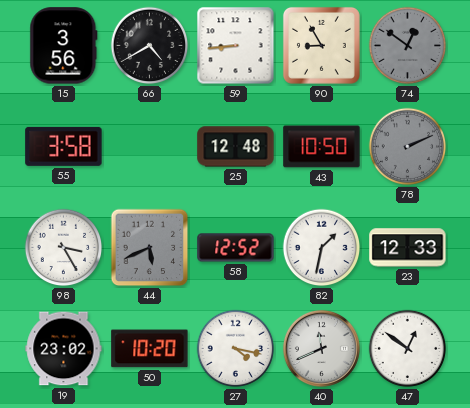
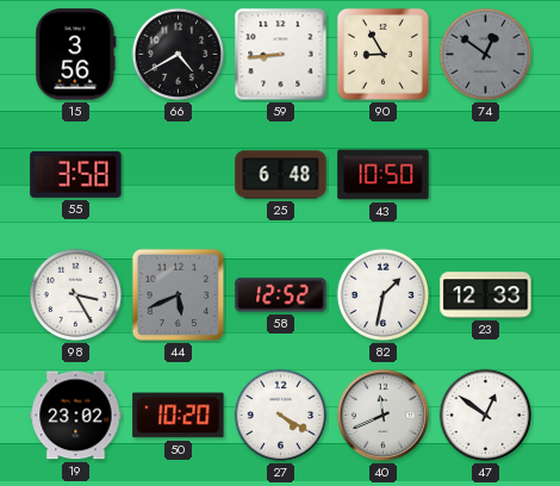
25: 12:48 -> 6:48
78: 2:11 -> none
27: 4:17 -> 4:20
